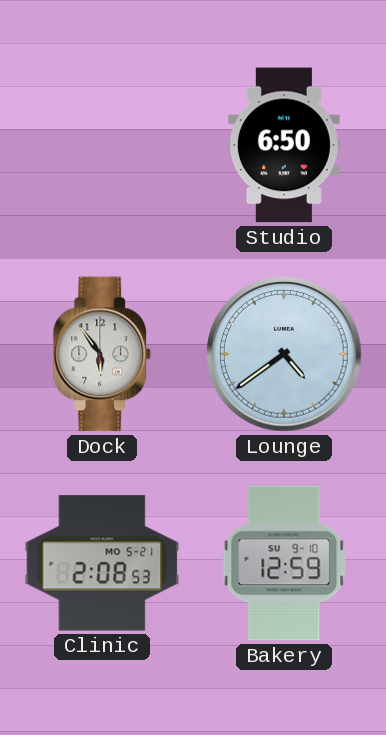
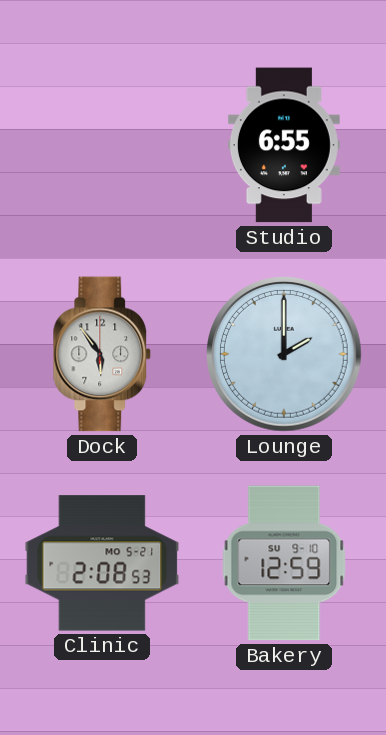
Studio: 6:50 -> 6:55
Lounge: 4:39 -> 2:00
